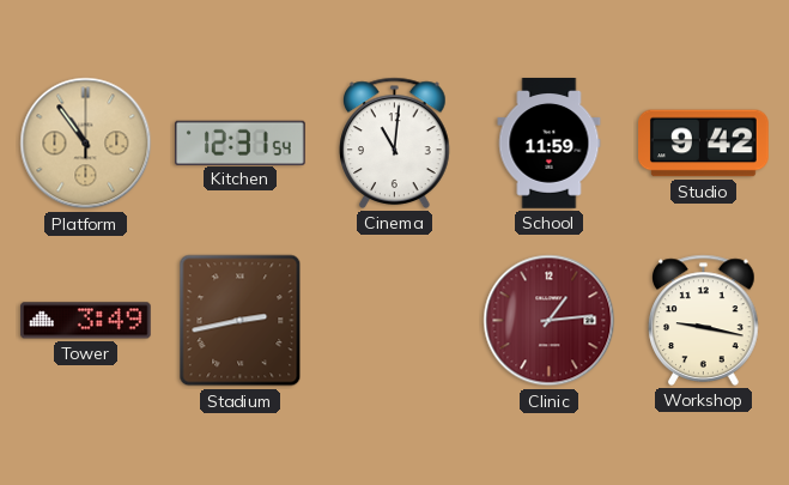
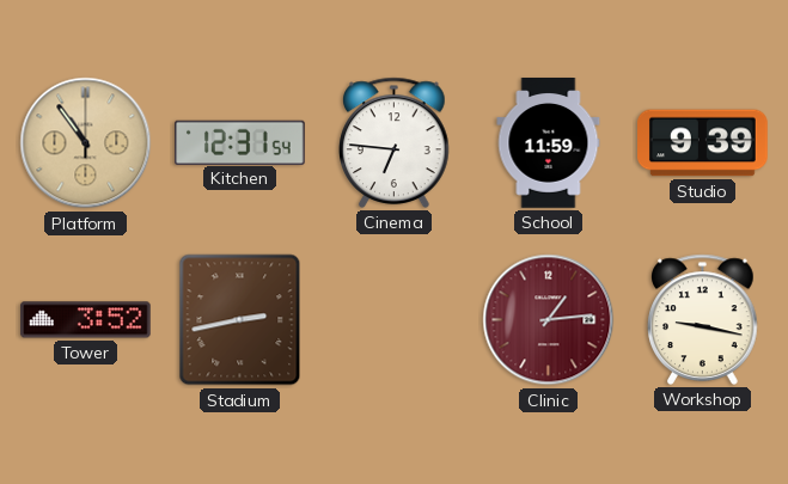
Cinema: 11:01 -> 6:46
Studio: 9:42 -> 9:39
Tower: 3:49 -> 3:52
